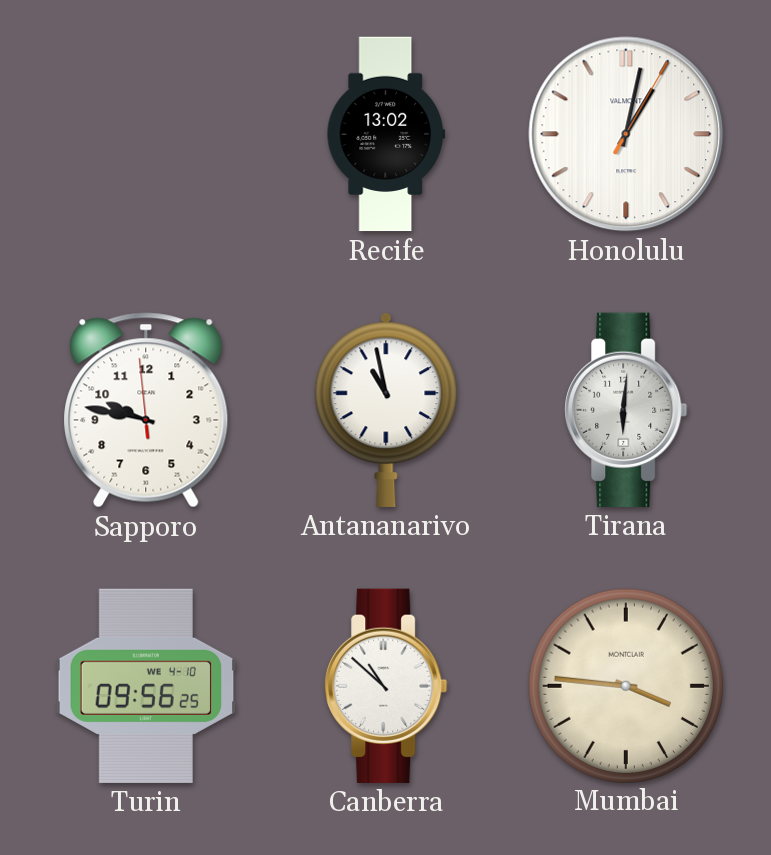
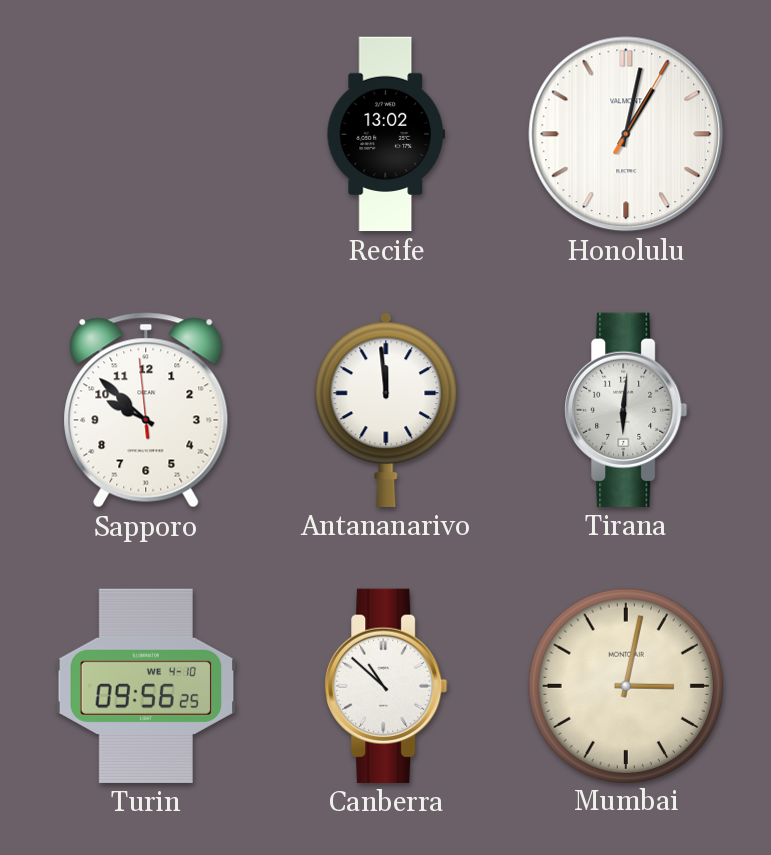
Sapporo: 9:46 -> 9:51
Antananarivo: 10:58 -> 11:59
Mumbai: 3:46 -> 3:02
